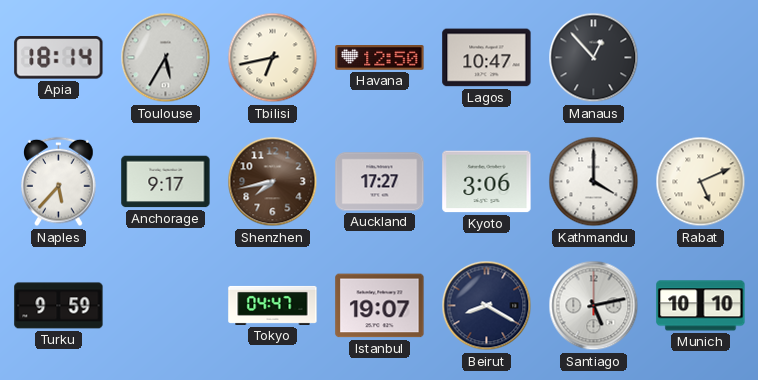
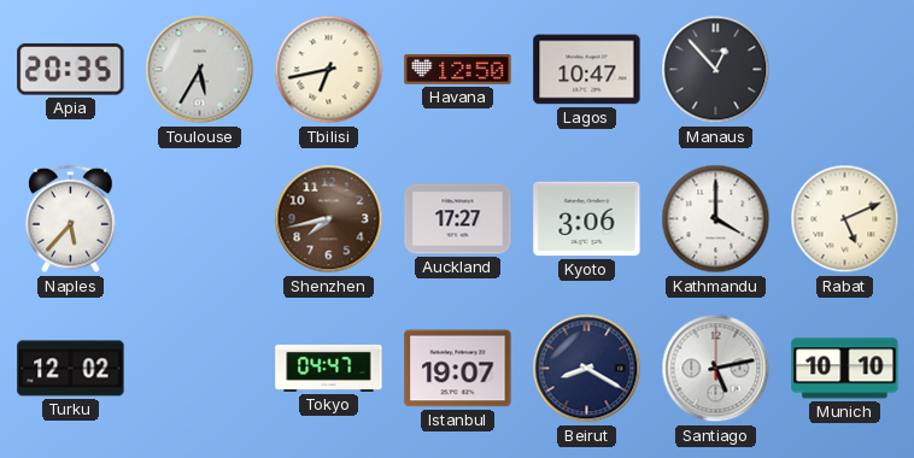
Apia: 18:14 -> 20:35
Anchorage: 9:17 -> none
Turku: 9:59 -> 12:02
